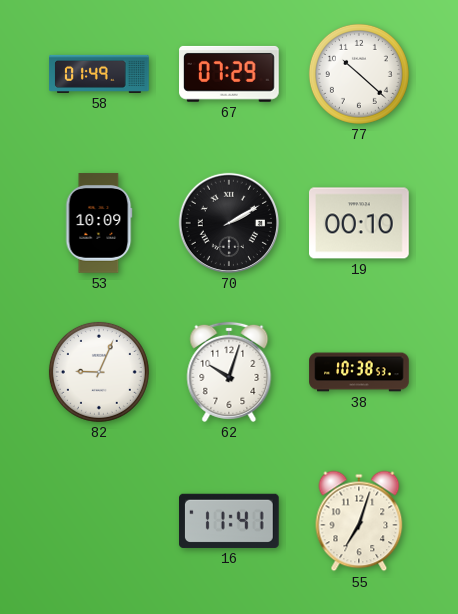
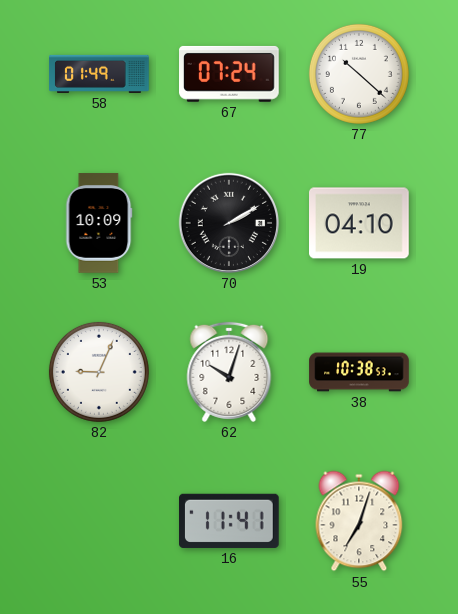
67: 07:29 -> 07:24
19: 00:10 -> 04:10
